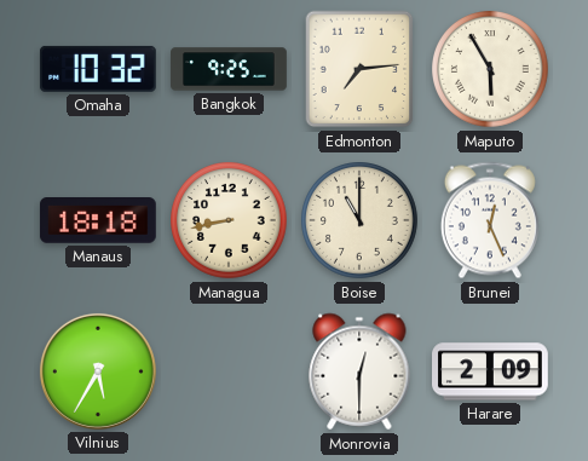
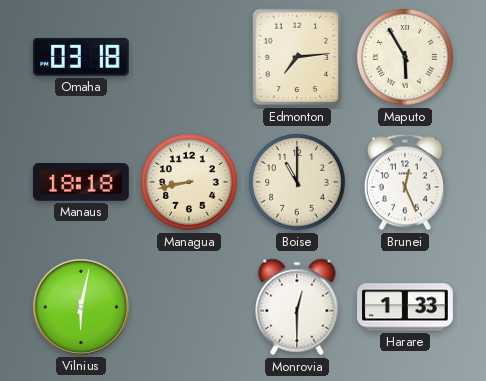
Omaha: 10:32 -> 03:18
Bangkok: 9:25 -> none
Vilnius: 5:35 -> 6:02
Harare: 2:09 -> 1:33
